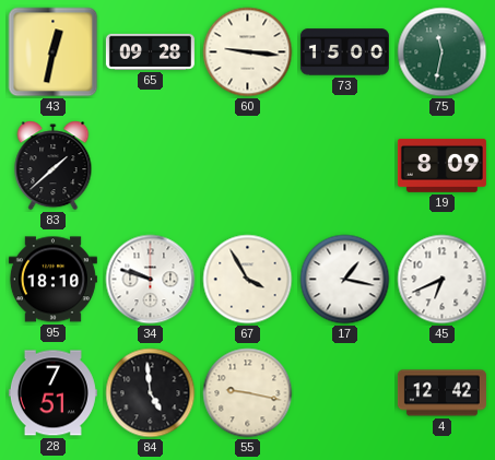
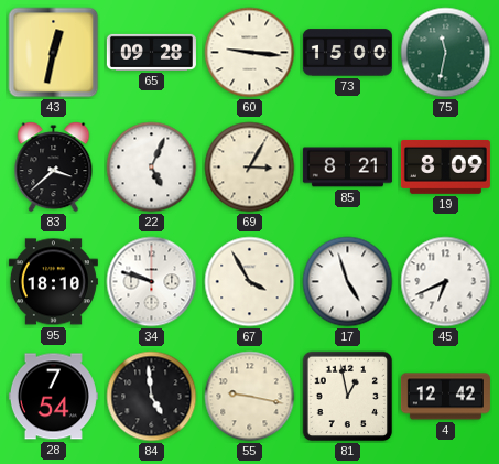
83: 1:38 -> 3:38
22: none -> 5:04
69: none -> 3:05
85: none -> 8:21
17: 1:17 -> 4:57
28: 7:51 -> 7:54
81: none -> 12:58
